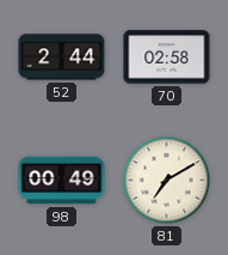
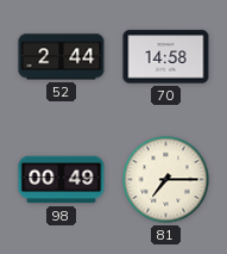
70: 02:58 -> 14:58
81: 7:10 -> 7:15
